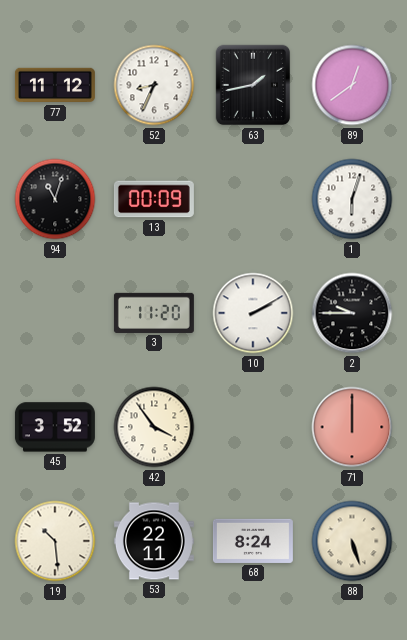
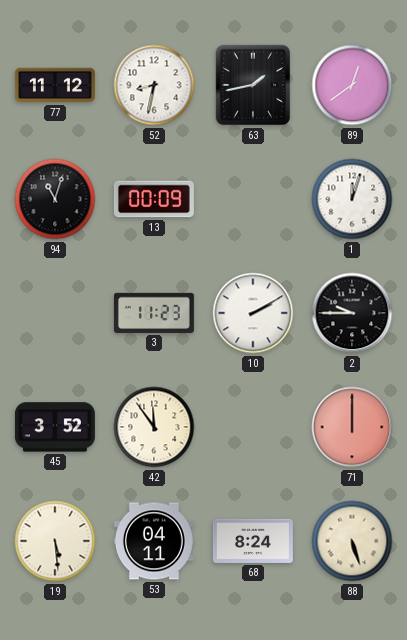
52: 8:34 -> 8:32
1: 6:03 -> 12:03
3: 11:20 -> 11:23
42: 3:54 -> 11:54
19: 10:29 -> 5:29
53: 22:11 -> 04:11
